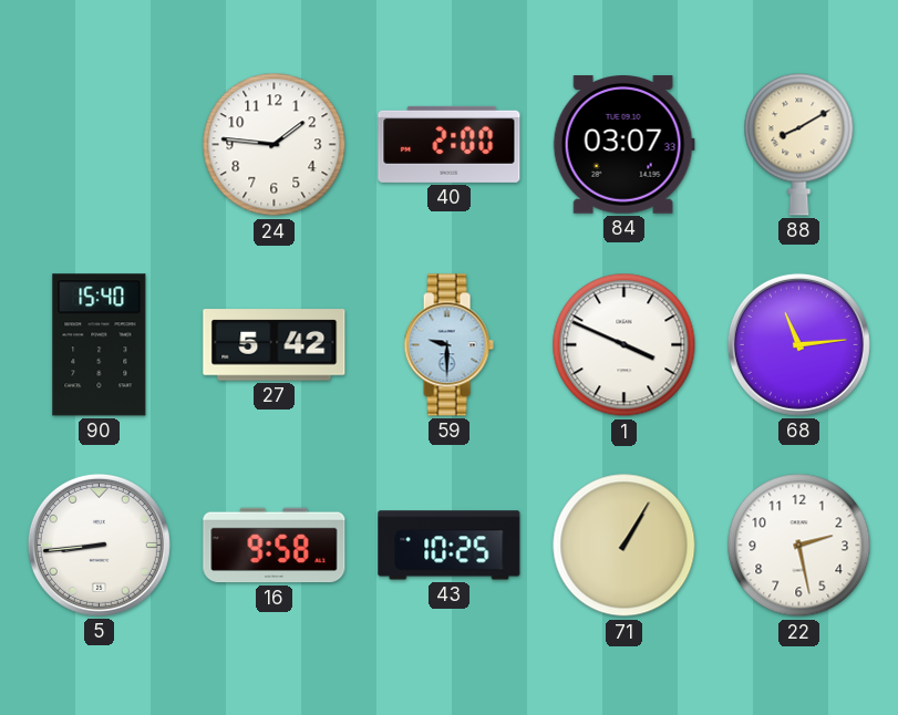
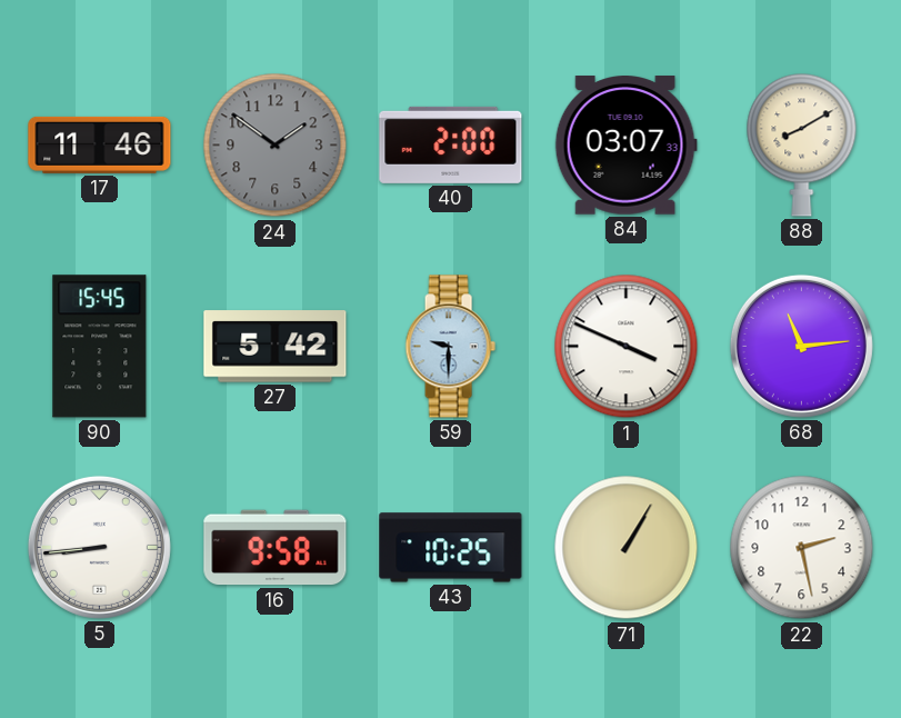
17: none -> 11:46
24: 1:46 -> 1:51
24 dial: white -> grey
90: 15:40 -> 15:45
